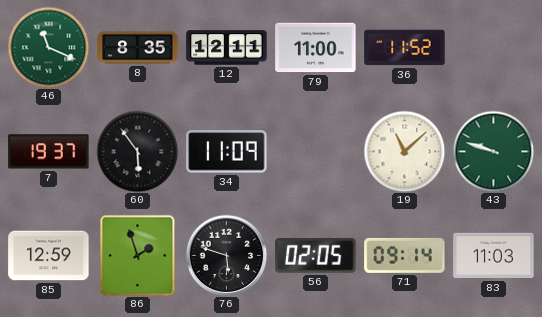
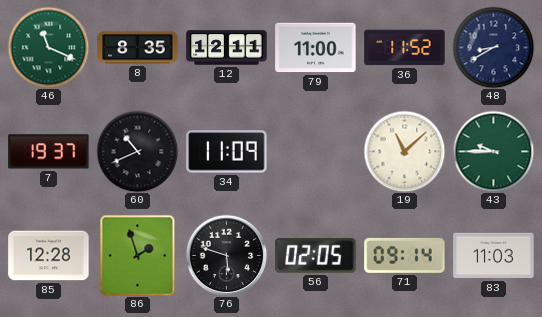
48: none -> 8:40
60: 5:54 -> 10:41
43: 9:48 -> 9:45
85: 12:59 -> 12:28
